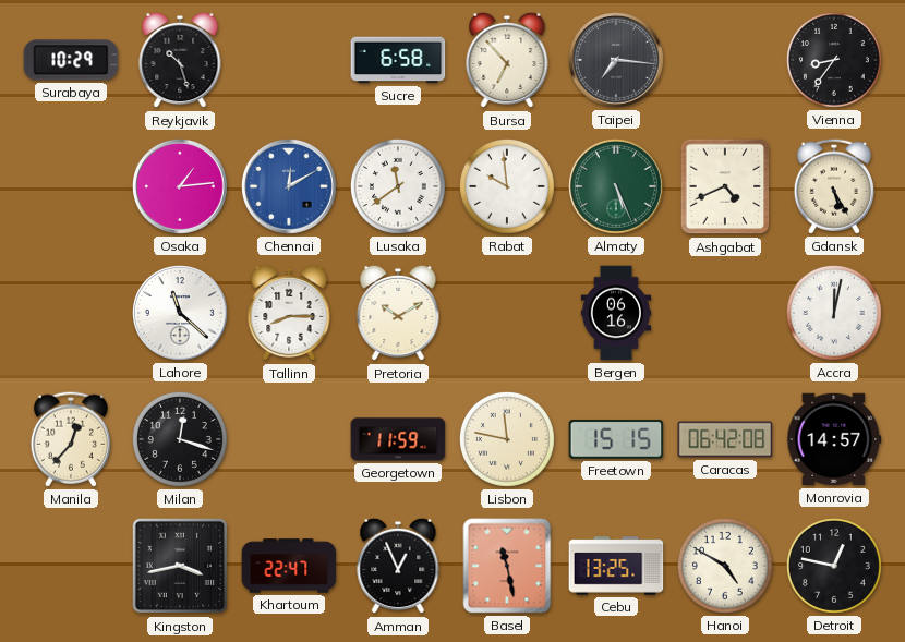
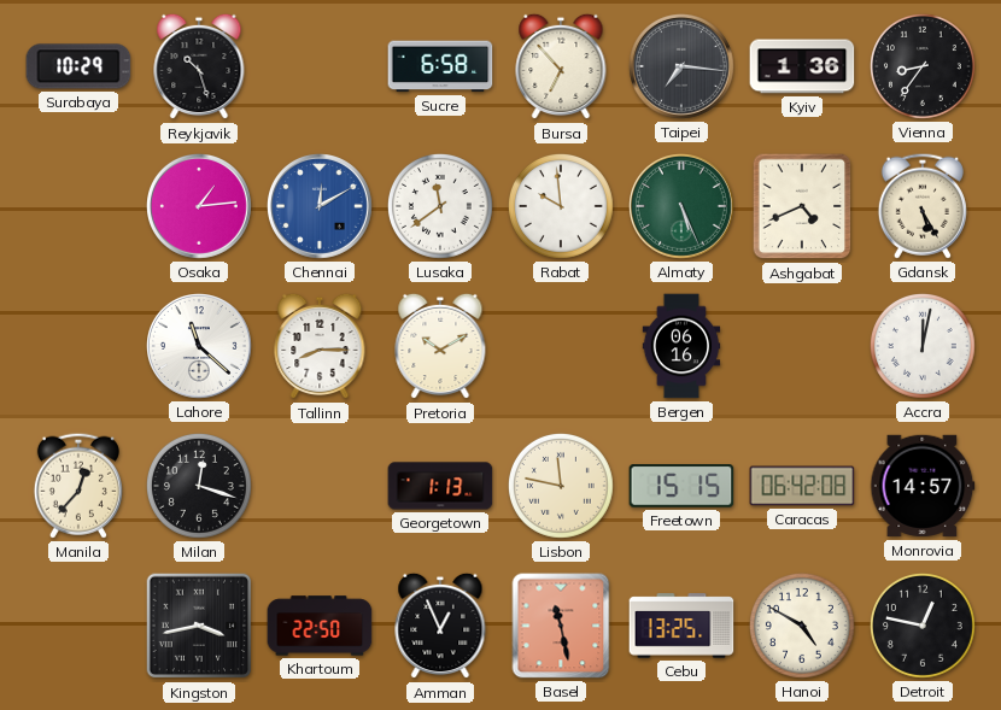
Kyiv: none -> 1:36
Georgetown: 11:59 -> 1:13
Khartoum: 22:47 -> 22:50
